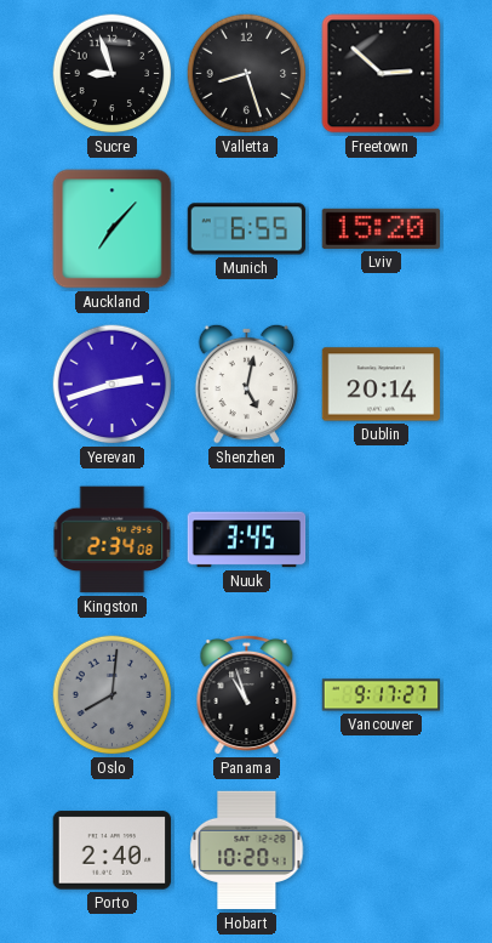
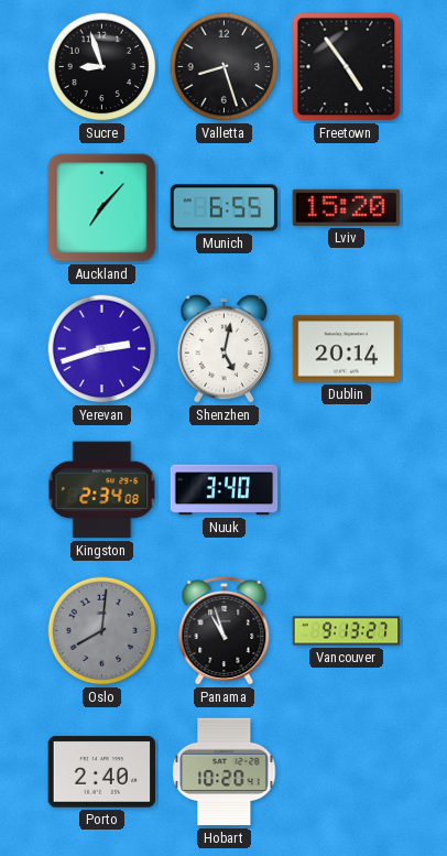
Freetown: 2:52 -> 4:54
Nuuk: 3:45 -> 3:40
Vancouver: 9:17 -> 9:13
